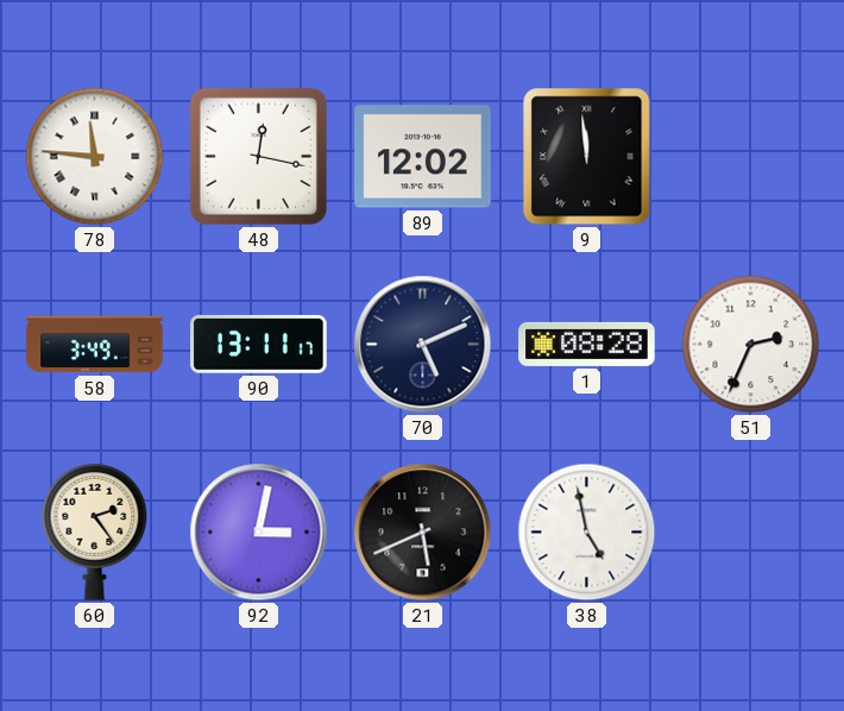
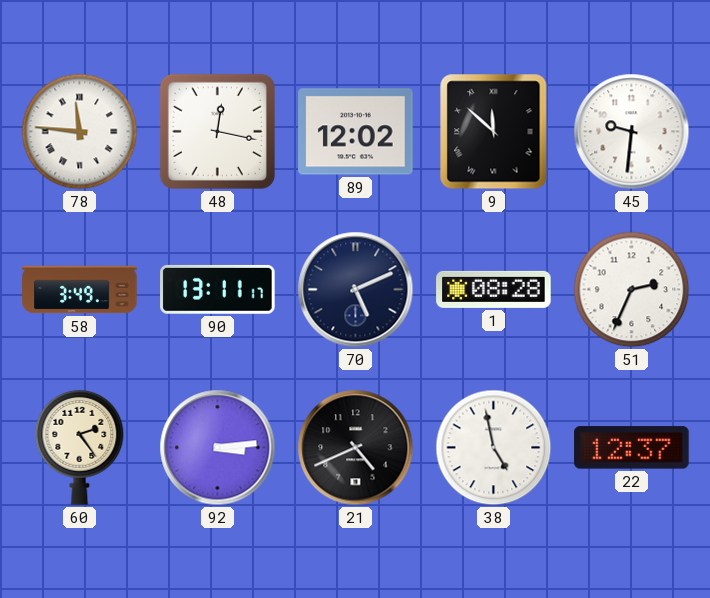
9: 11:59 -> 11:52
45: none -> 9:31
92: 3:02 -> 3:14
21: 5:41 -> 4:41
22: none -> 12:37
